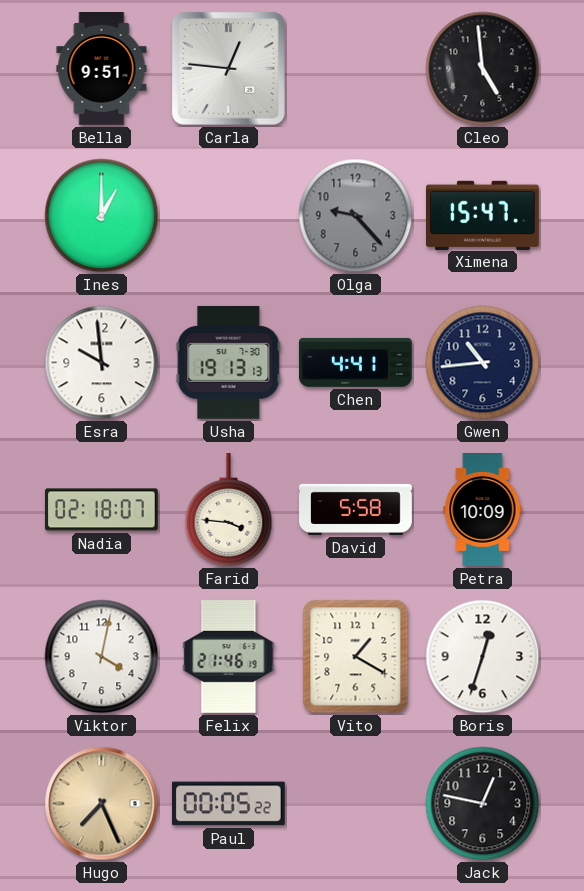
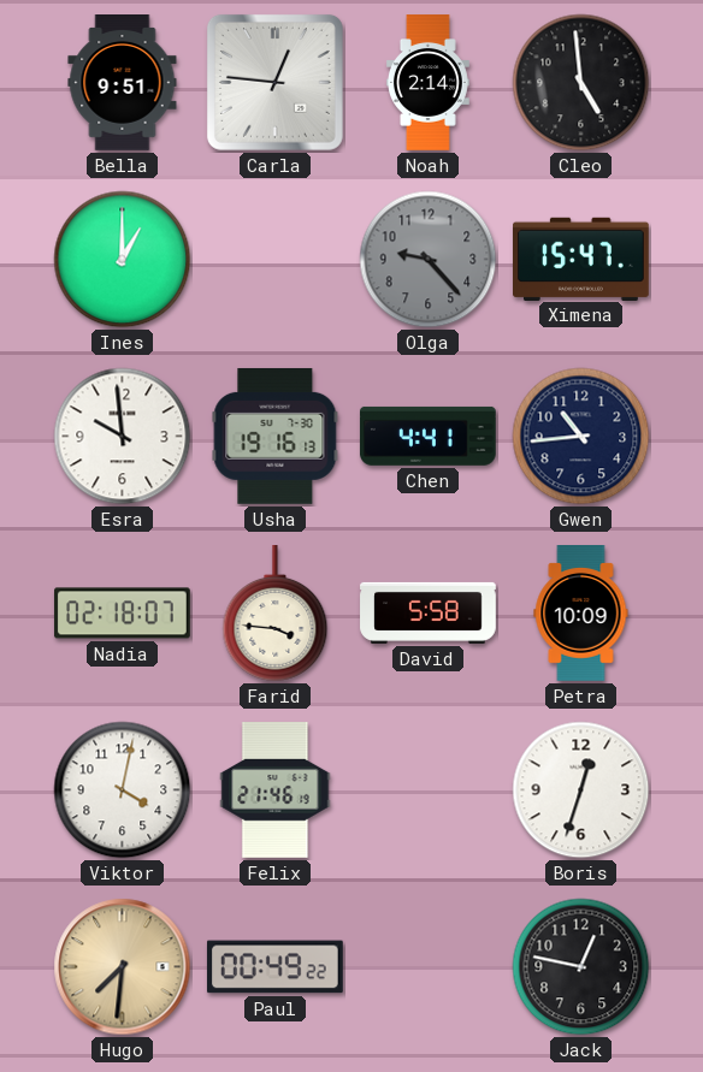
Noah: none -> 2:14
Usha: 19:13 -> 19:16
Vito: 1:20 -> none
Hugo: 7:26 -> 7:31
Paul: 00:05 -> 00:49
